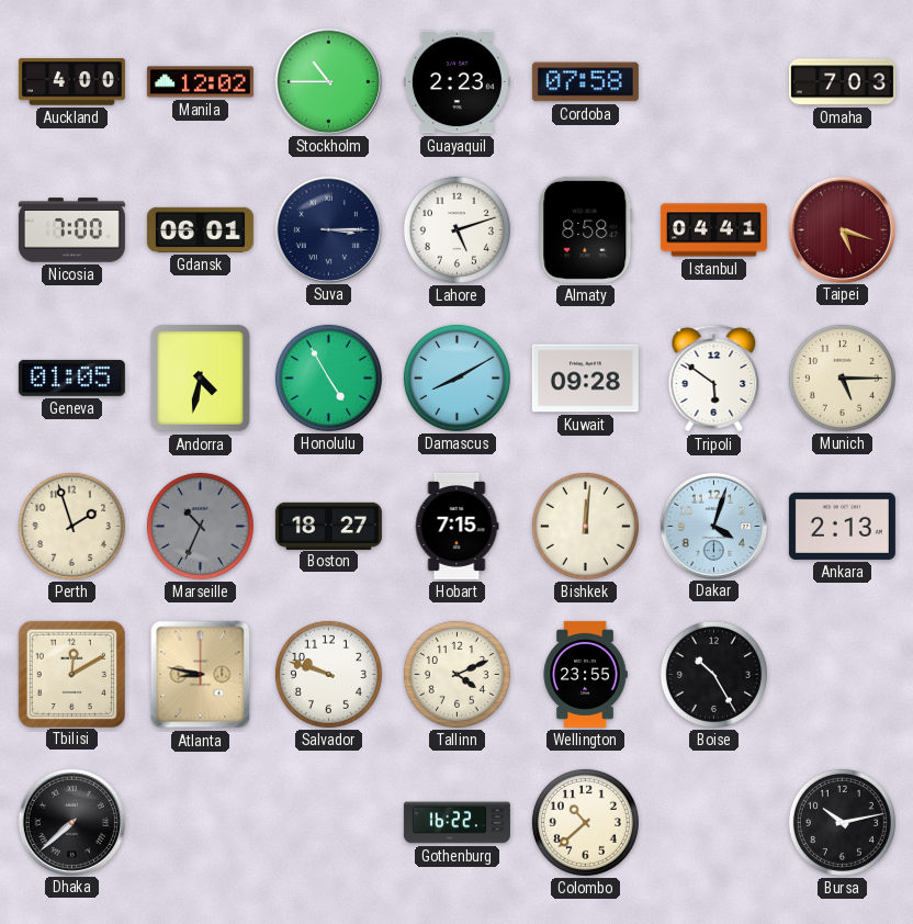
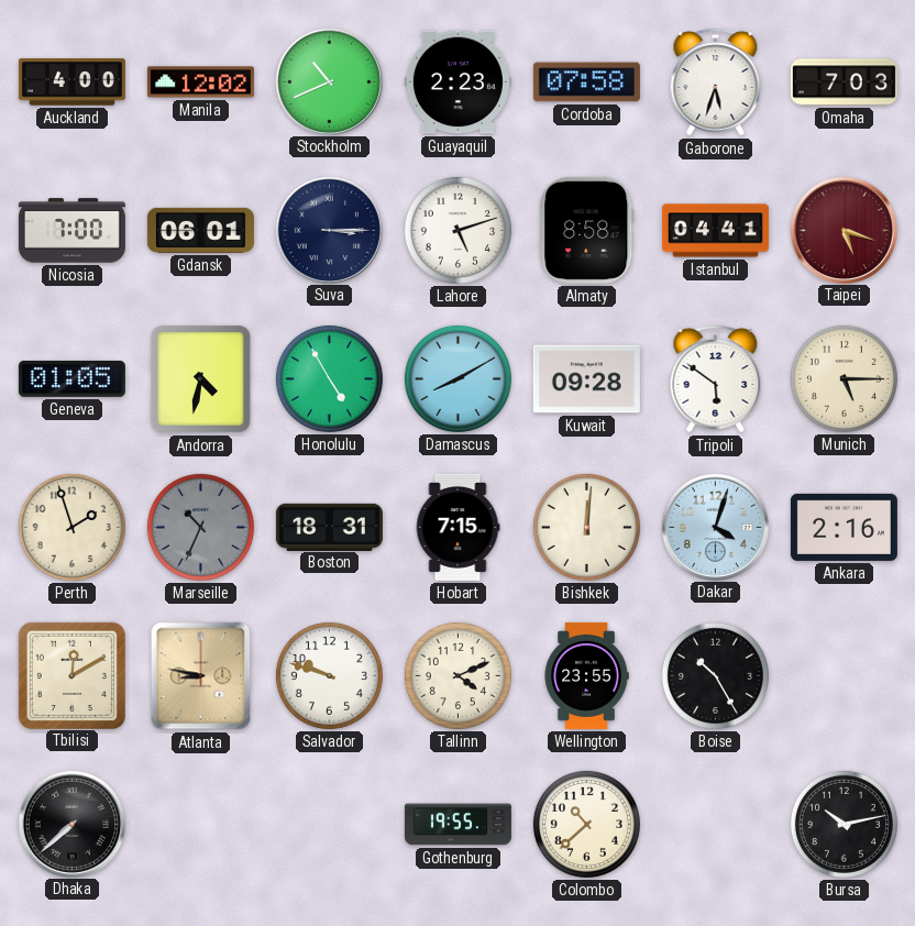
Stockholm: 10:45 -> 10:41
Gaborone: none -> 5:33
Boston: 18:27 -> 18:31
Ankara: 2:13 -> 2:16
Gothenburg: 16:22 -> 19:55
